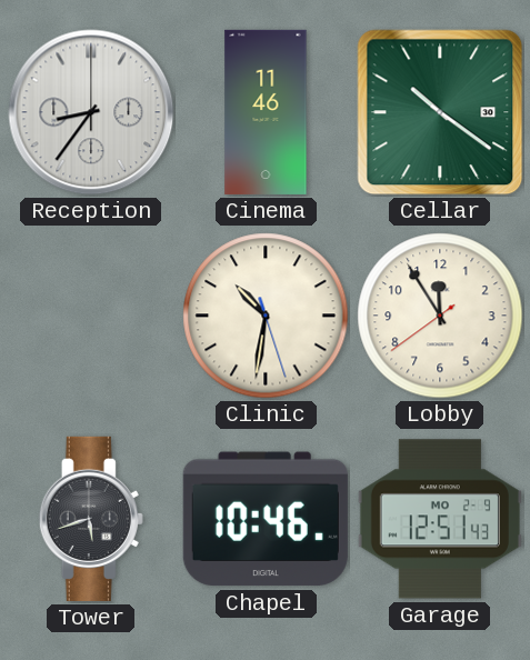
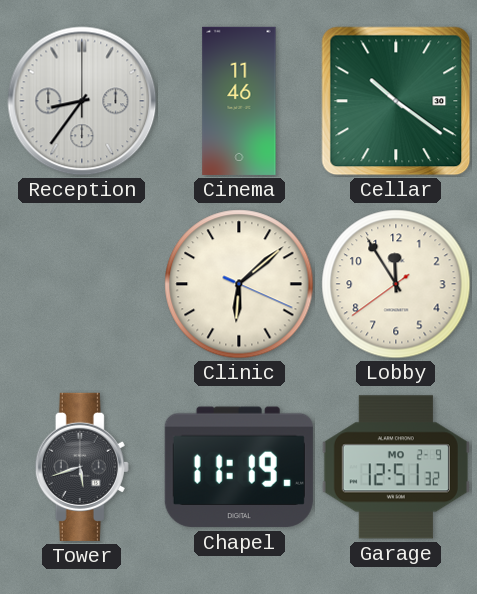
Clinic: 10:31 -> 6:08
Chapel: 10:46 -> 11:19
Garage: 12:51:43 -> 12:51:32
